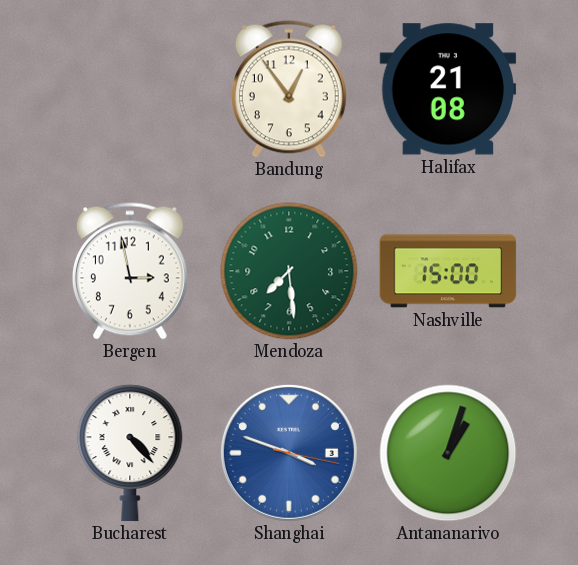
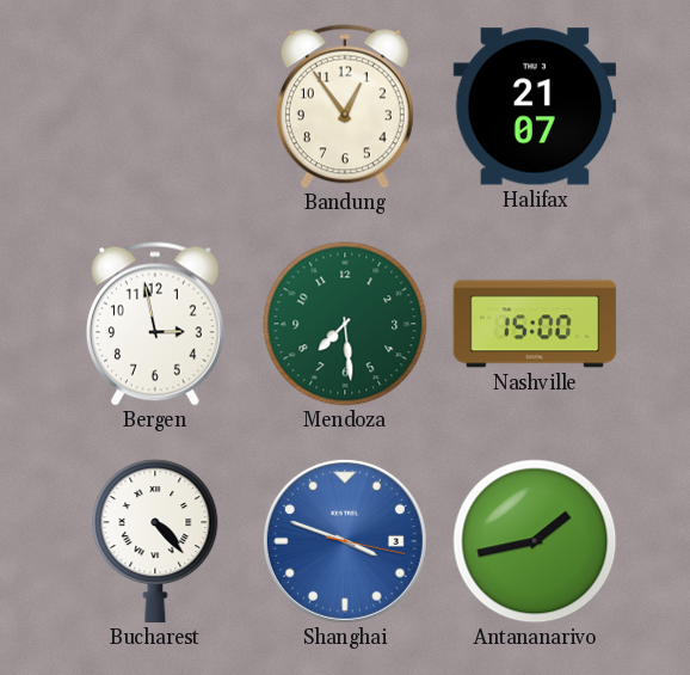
Halifax: 21:08 -> 21:07
Antananarivo: 1:03 -> 1:43
